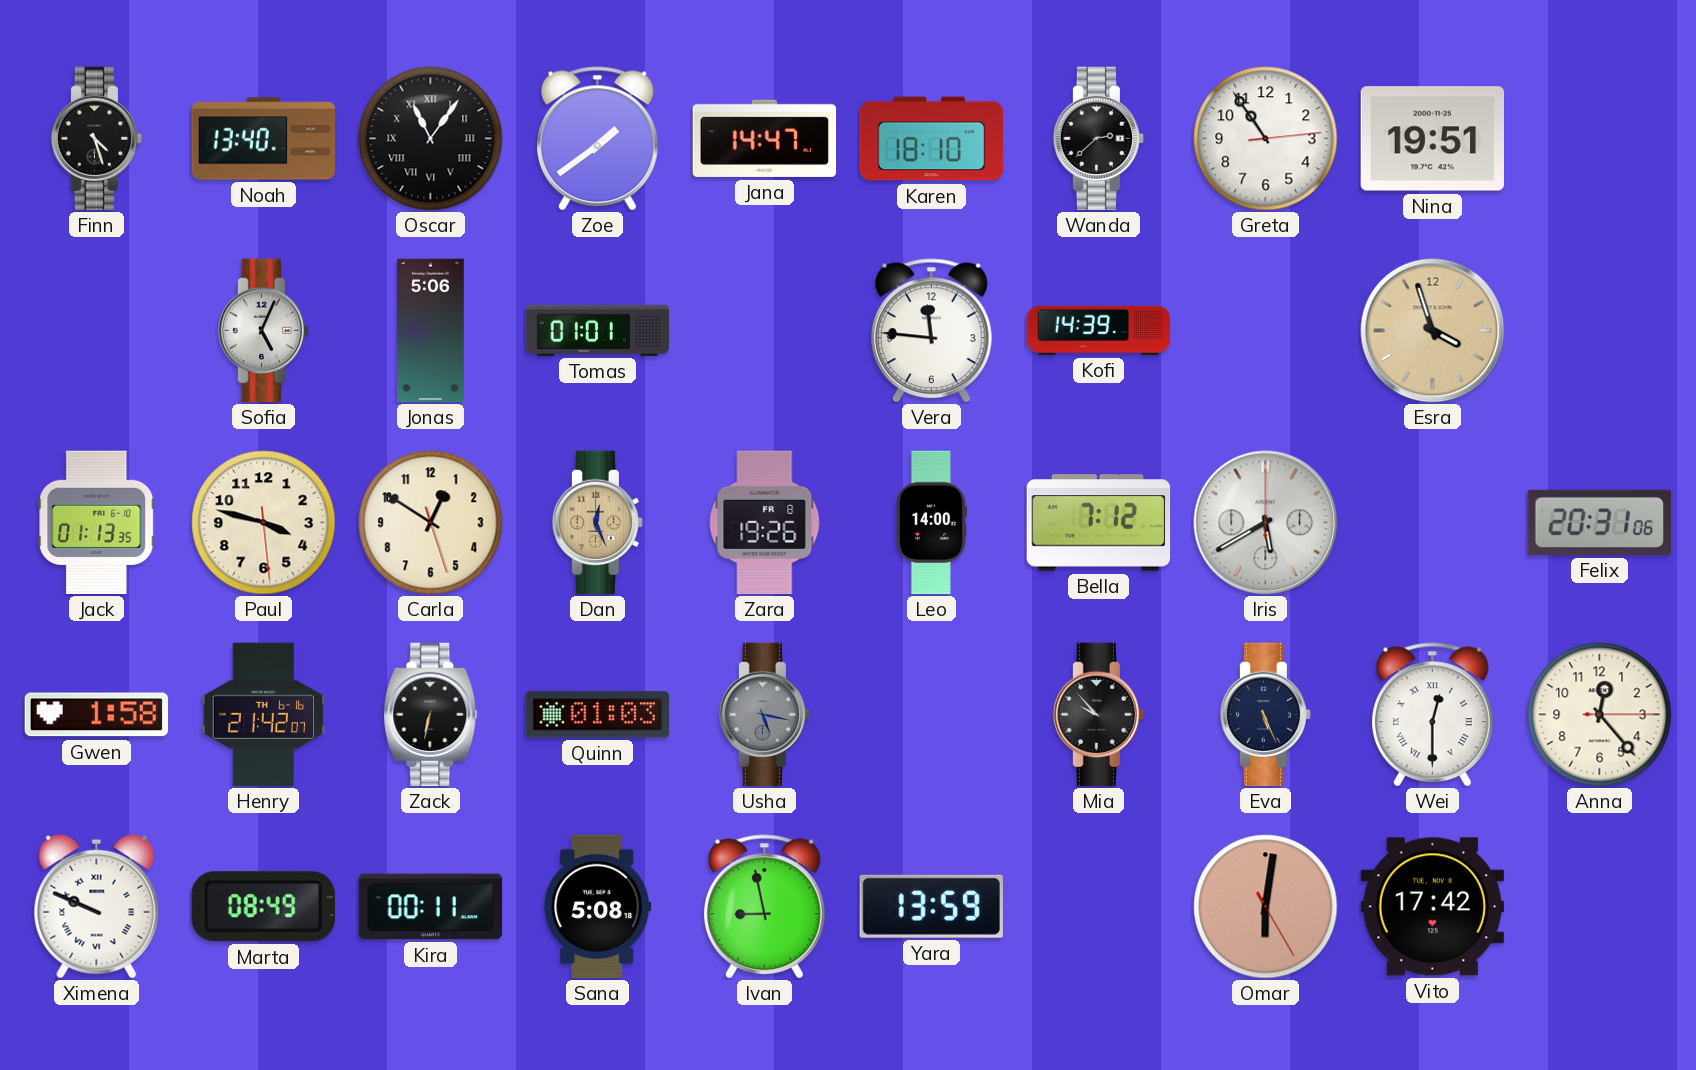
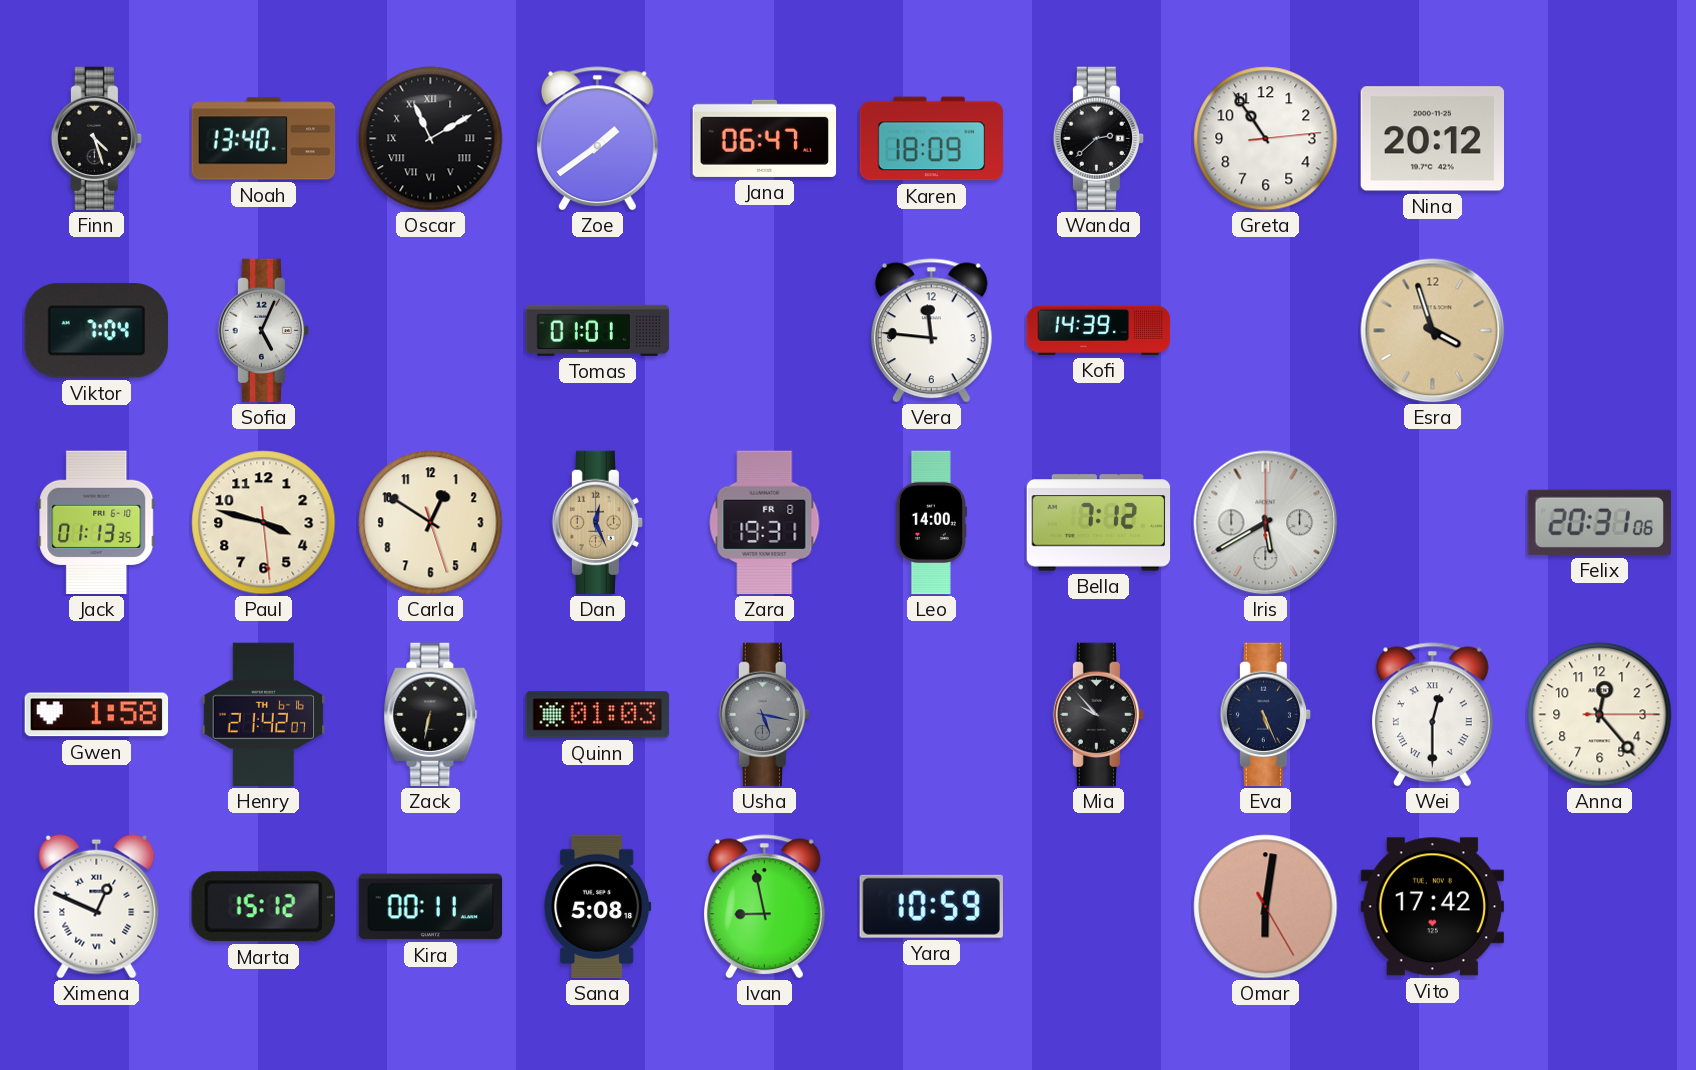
Oscar: 11:06 -> 11:10
Jana: 14:47 -> 06:47
Karen: 18:10 -> 18:09
Nina: 19:51 -> 20:12
Viktor: none -> 7:04
Jonas: 5:06 -> none
Zara: 19:26 -> 19:31
Ximena: 9:49 -> 12:49
Marta: 08:49 -> 15:12
Yara: 13:59 -> 10:59
